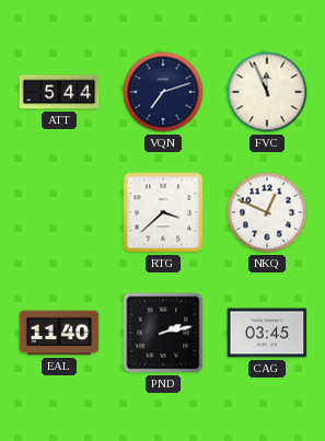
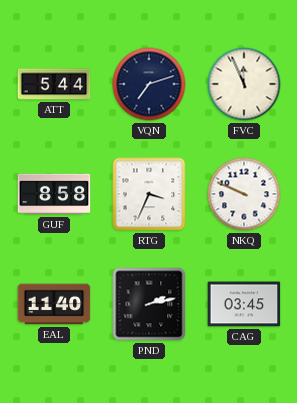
GUF: none -> 8:58
RTG: 3:38 -> 3:34
NKQ: 12:49 -> 9:49
